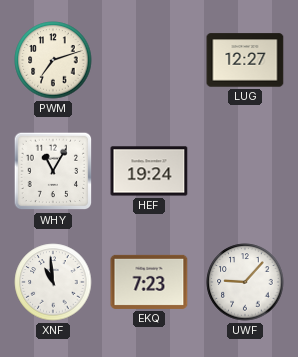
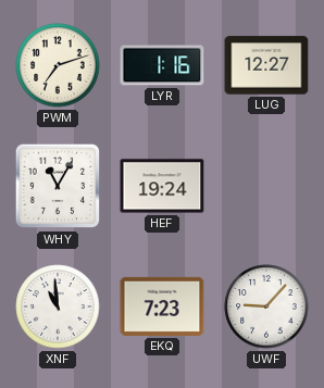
LYR: none -> 1:16
